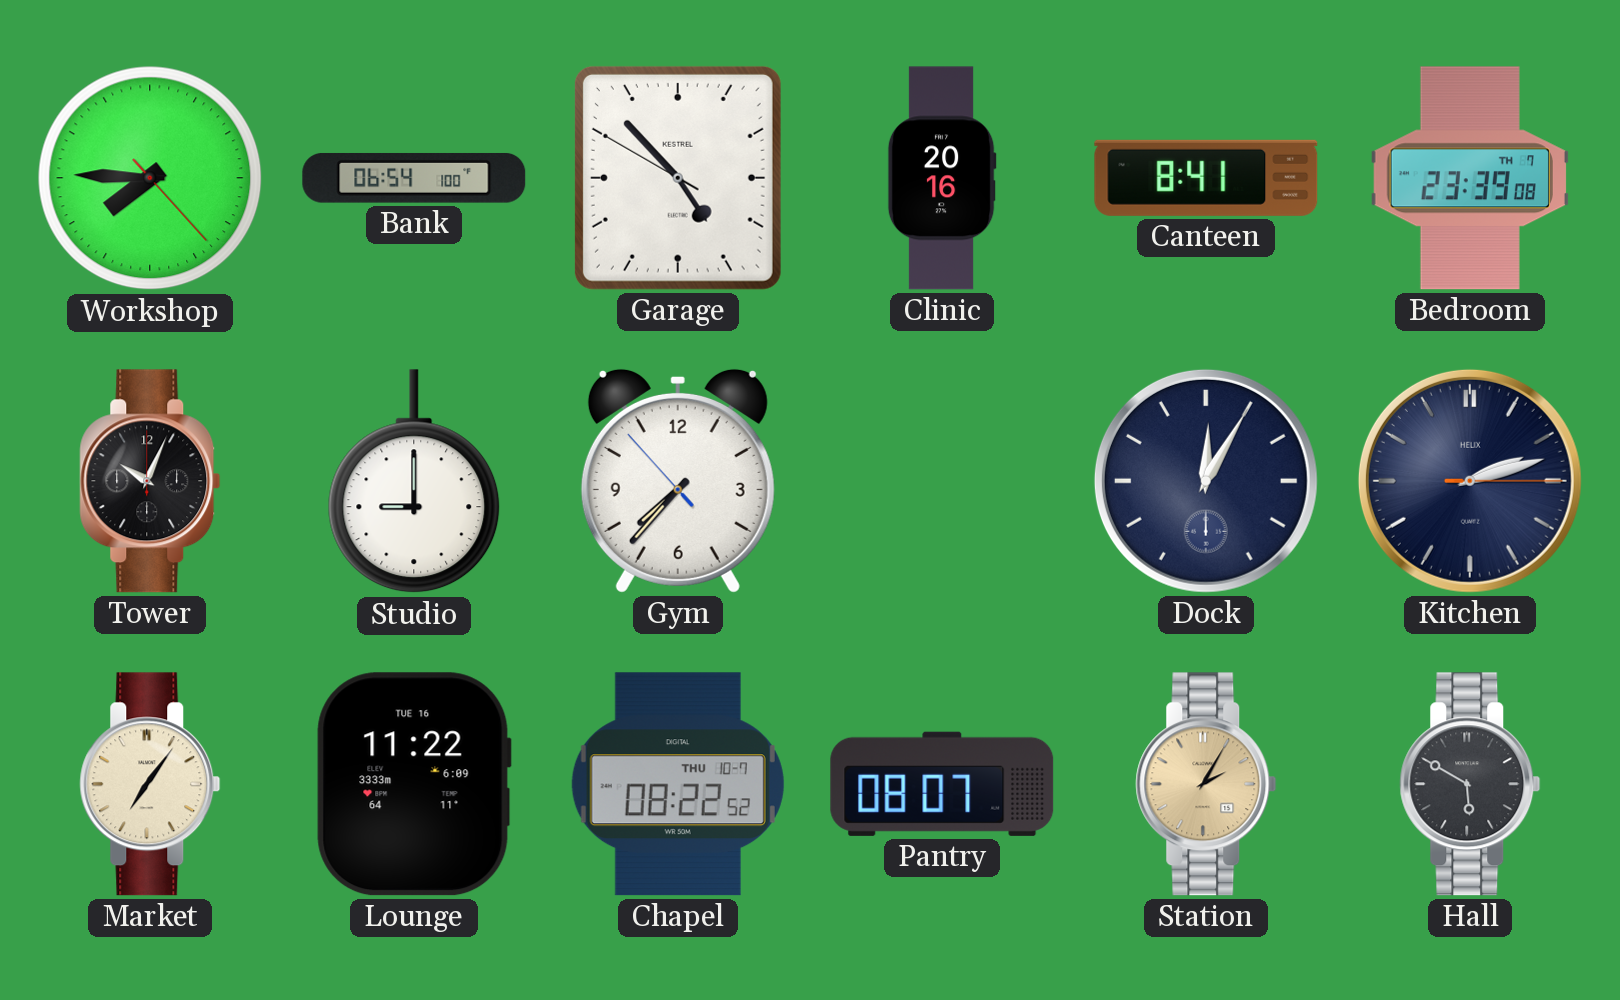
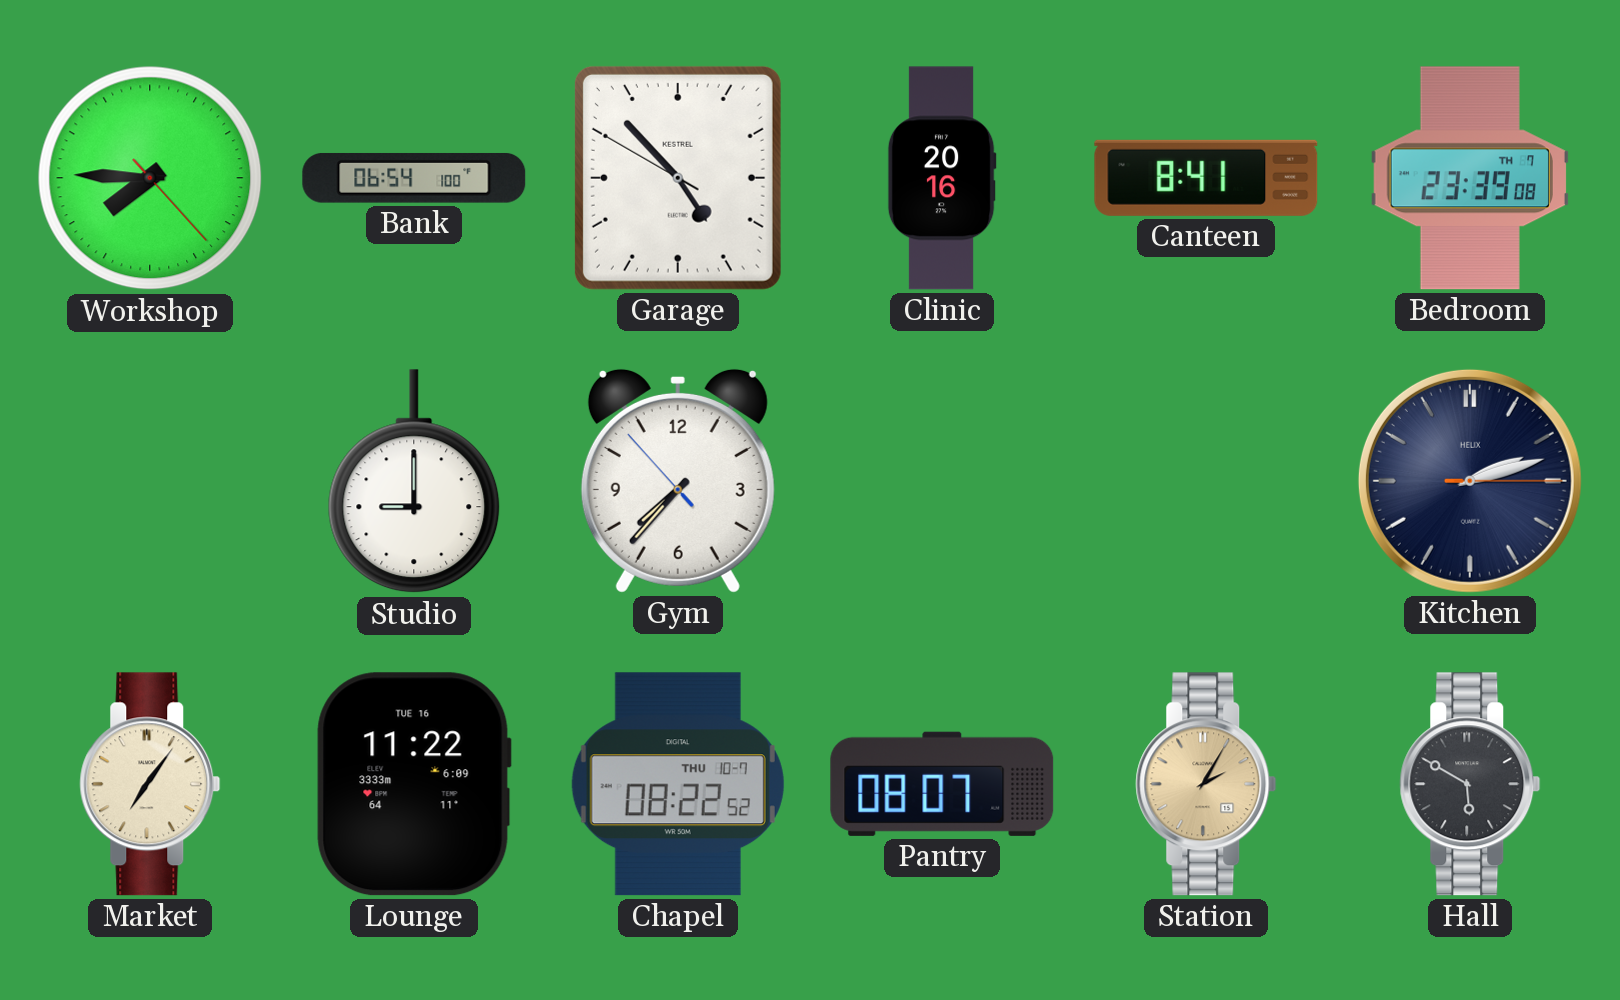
Tower: 10:04 -> none
Dock: 12:05 -> none
